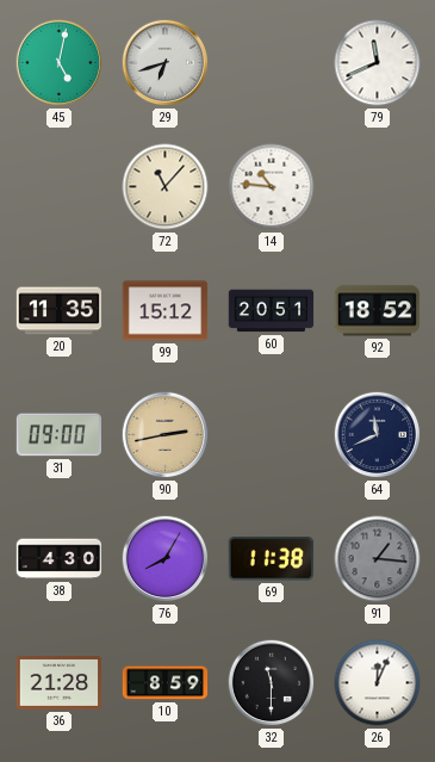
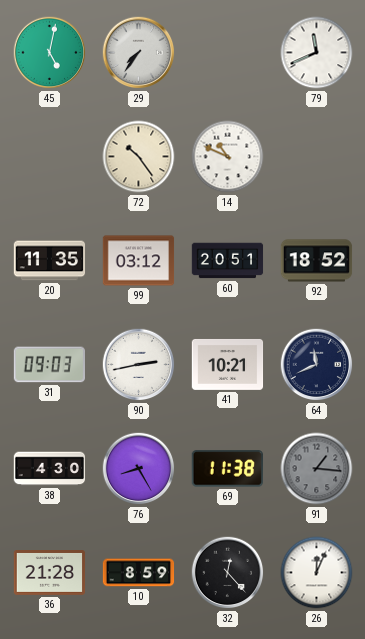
29: 6:42 -> 7:36
72: 11:07 -> 10:24
14: 10:46 -> 10:49
99: 15:12 -> 03:12
31: 09:00 -> 09:03
90 dial: champagne -> white
41: none -> 10:21
76: 8:05 -> 8:25
32: 11:30 -> 12:23
